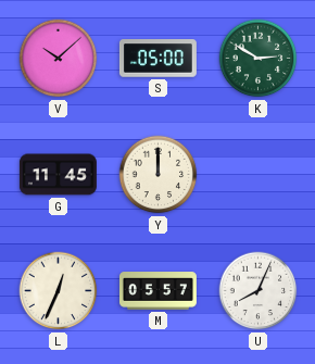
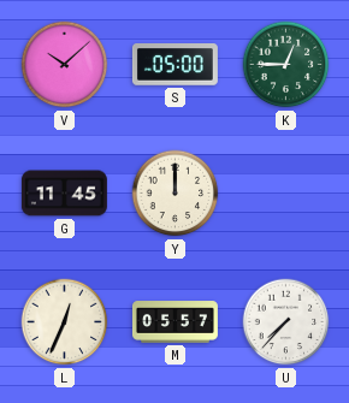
K: 2:50 -> 12:45
U: 8:04 -> 7:37
